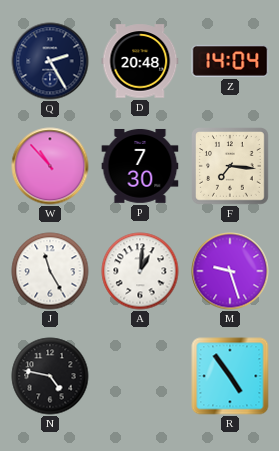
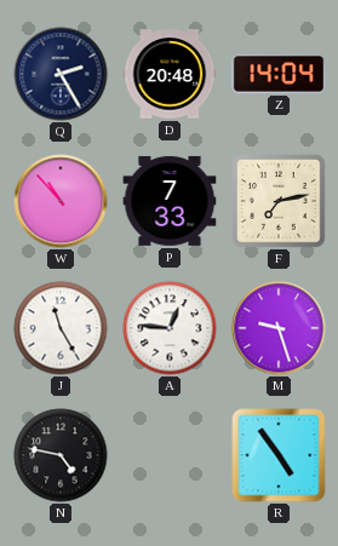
P: 7:30 -> 7:33
F: 7:16 -> 7:13
A: 1:01 -> 12:46
